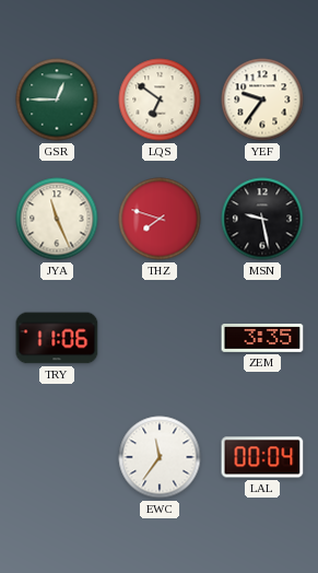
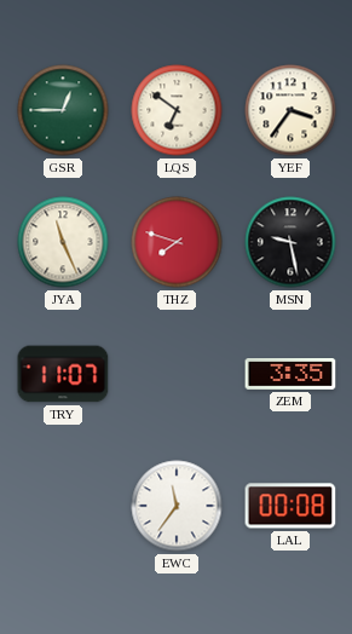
YEF: 9:36 -> 3:36
TRY: 11:06 -> 11:07
LAL: 00:04 -> 00:08
